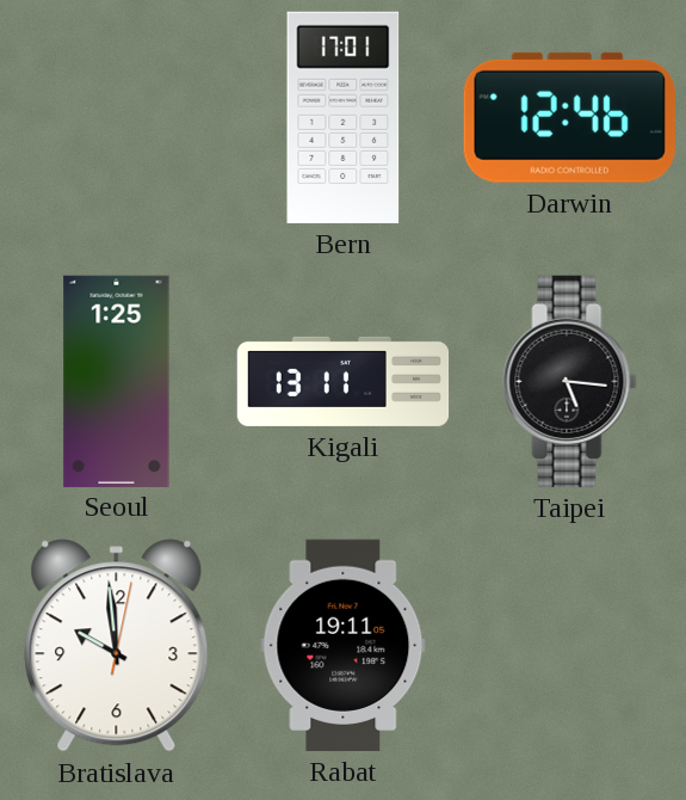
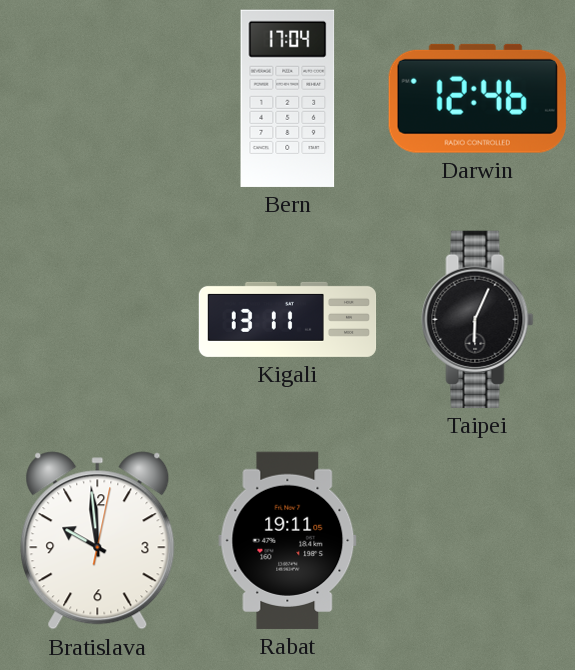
Bern: 17:01 -> 17:04
Seoul: 1:25 -> none
Taipei: 5:16 -> 6:04
